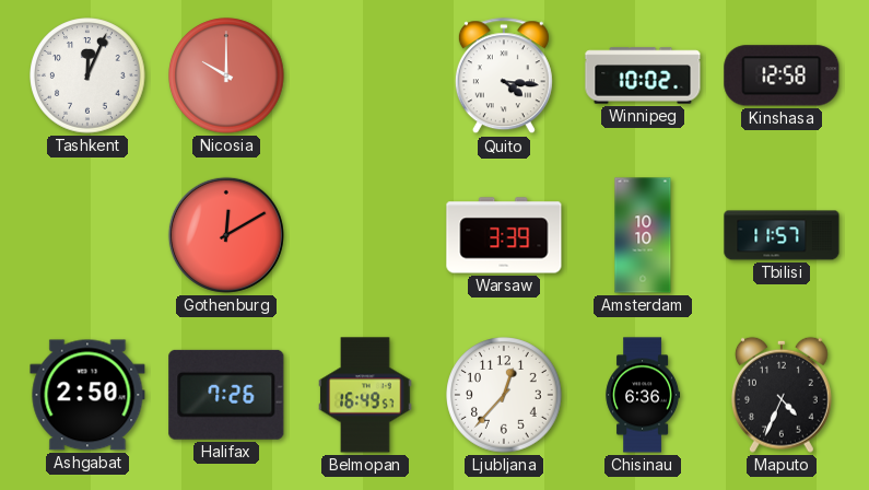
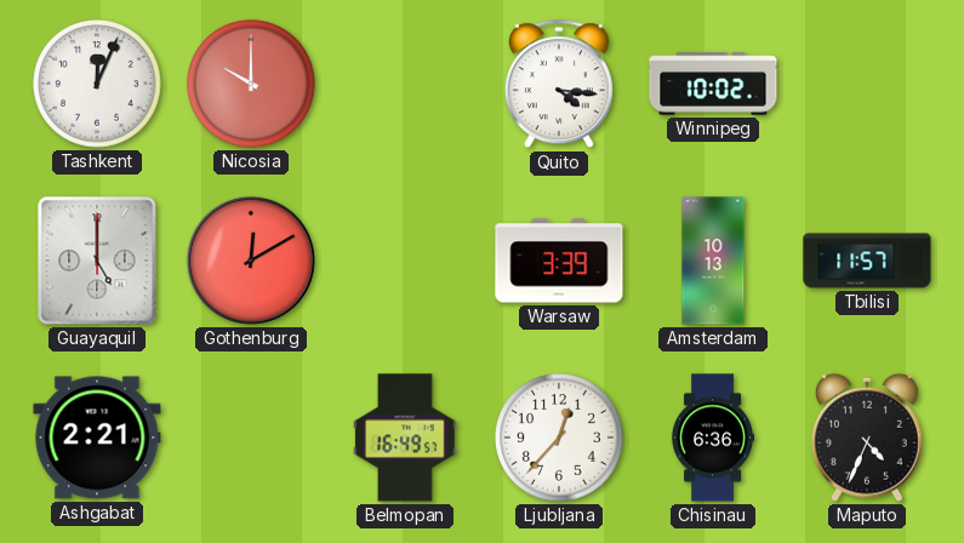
Kinshasa: 12:58 -> none
Guayaquil: none -> 5:00
Amsterdam: 10:10 -> 10:13
Ashgabat: 2:50 -> 2:21
Halifax: 7:26 -> none
